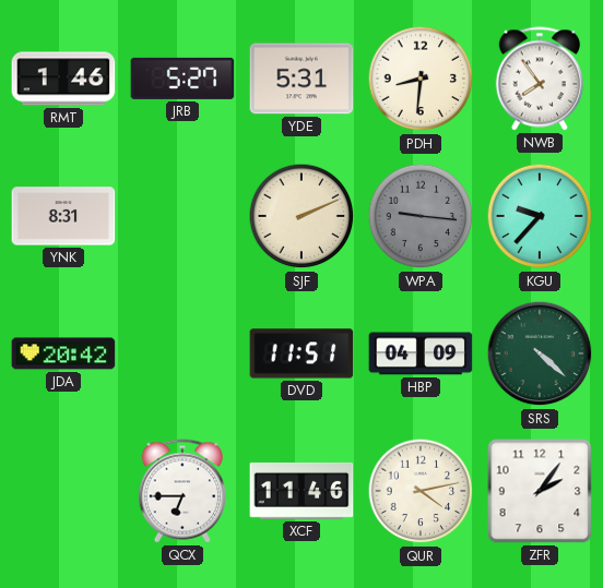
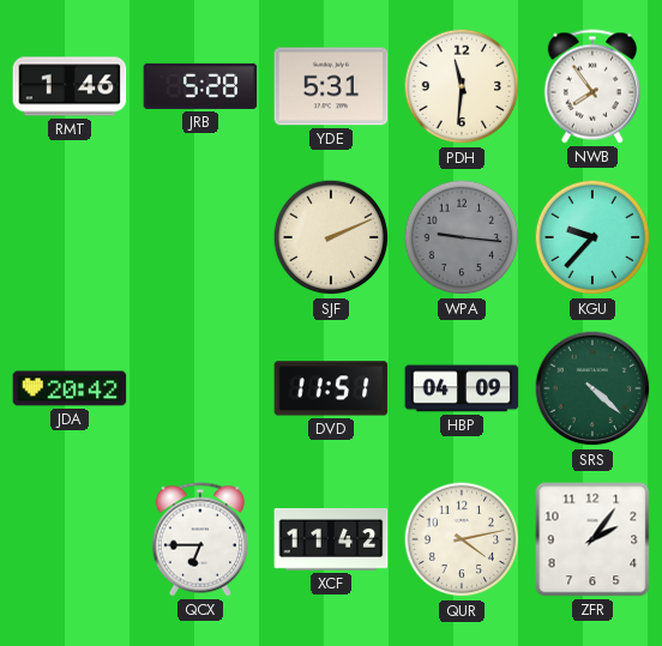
JRB: 5:27 -> 5:28
PDH: 8:31 -> 11:31
YNK: 8:31 -> none
XCF: 11:46 -> 11:42
